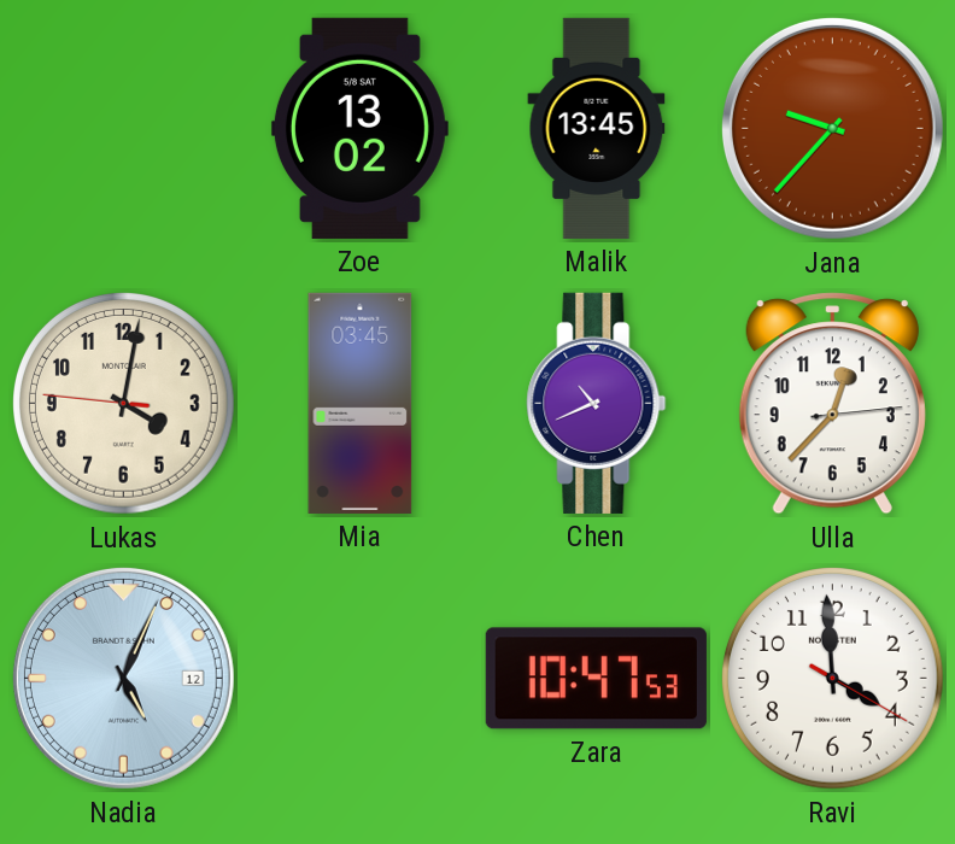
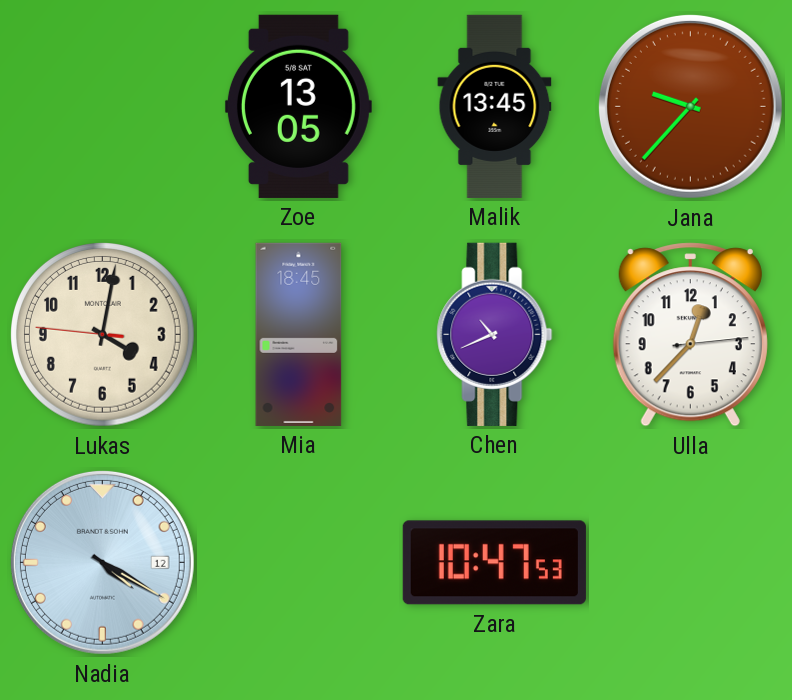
Zoe: 13:02 -> 13:05
Mia: 03:45 -> 18:45
Nadia: 5:04 -> 4:20
Ravi: 3:59 -> none
